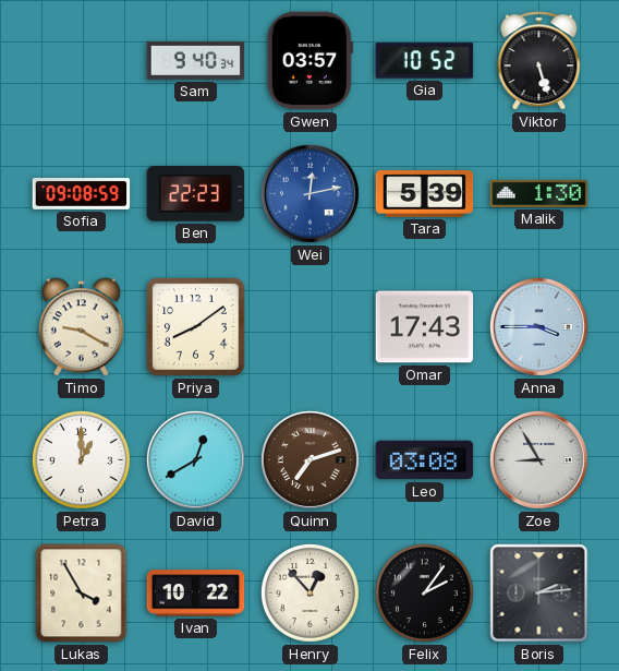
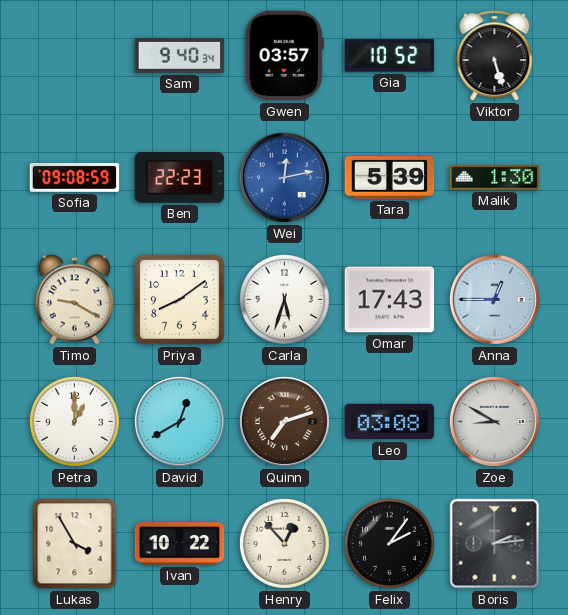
Carla: none -> 5:33
Anna: 3:45 -> 12:45
Zoe: 8:55 -> 8:50
